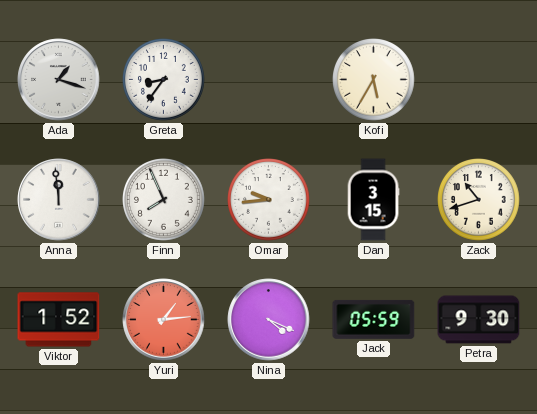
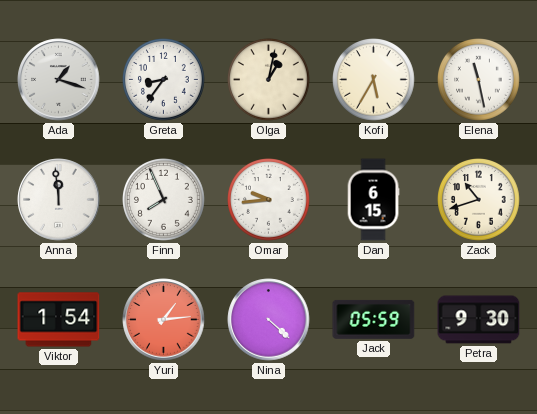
Olga: none -> 1:02
Elena: none -> 11:28
Dan: 3:15 -> 6:15
Viktor: 1:52 -> 1:54
Nina: 4:19 -> 4:22
